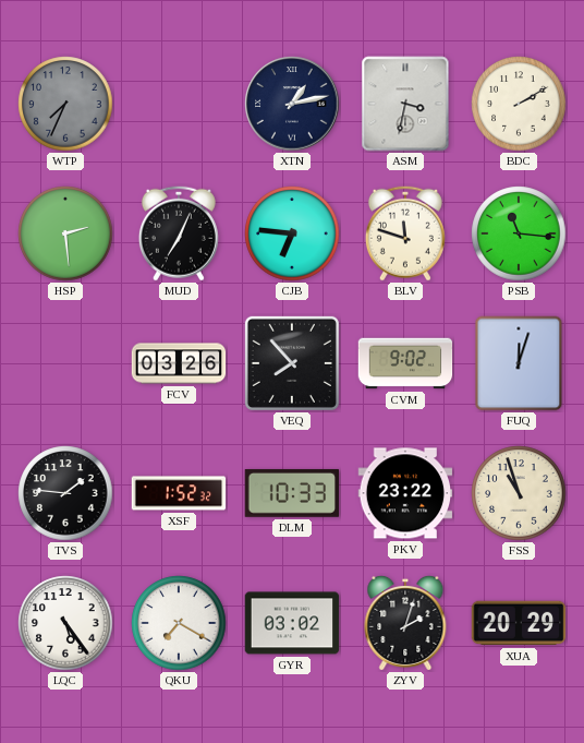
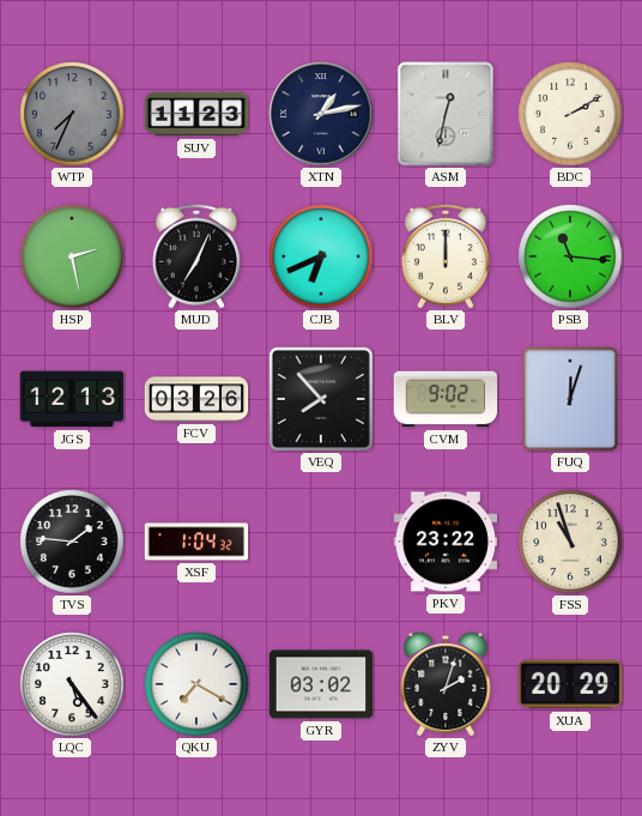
SUV: none -> 11:23
ASM: 3:32 -> 12:32
HSP: 2:29 -> 2:28
CJB: 6:46 -> 6:41
BLV: 11:48 -> 12:00
JGS: none -> 12:13
XSF: 1:52 -> 1:04
DLM: 10:33 -> none
